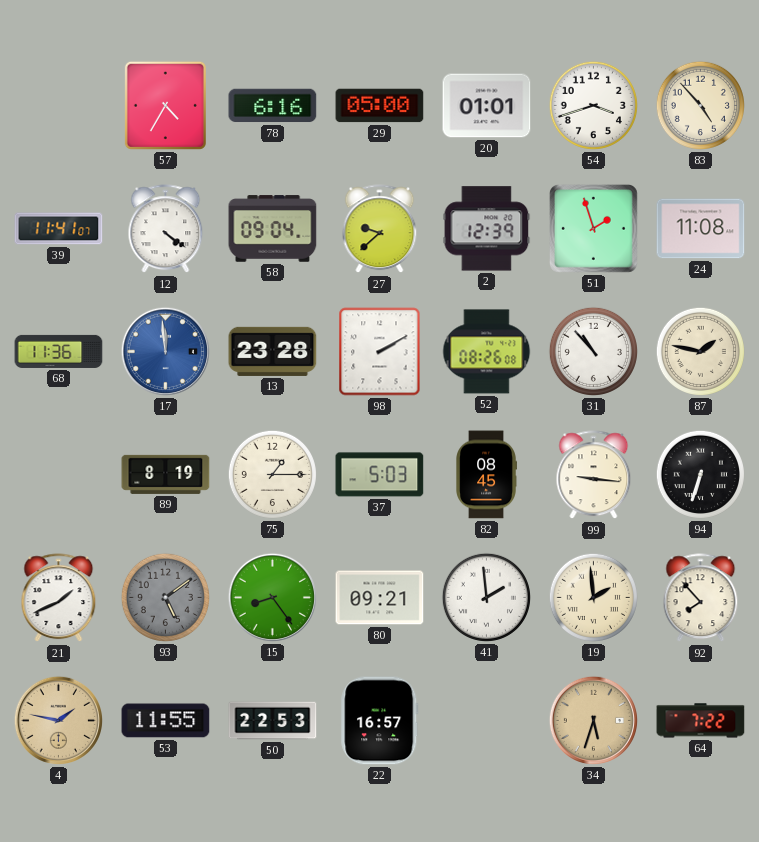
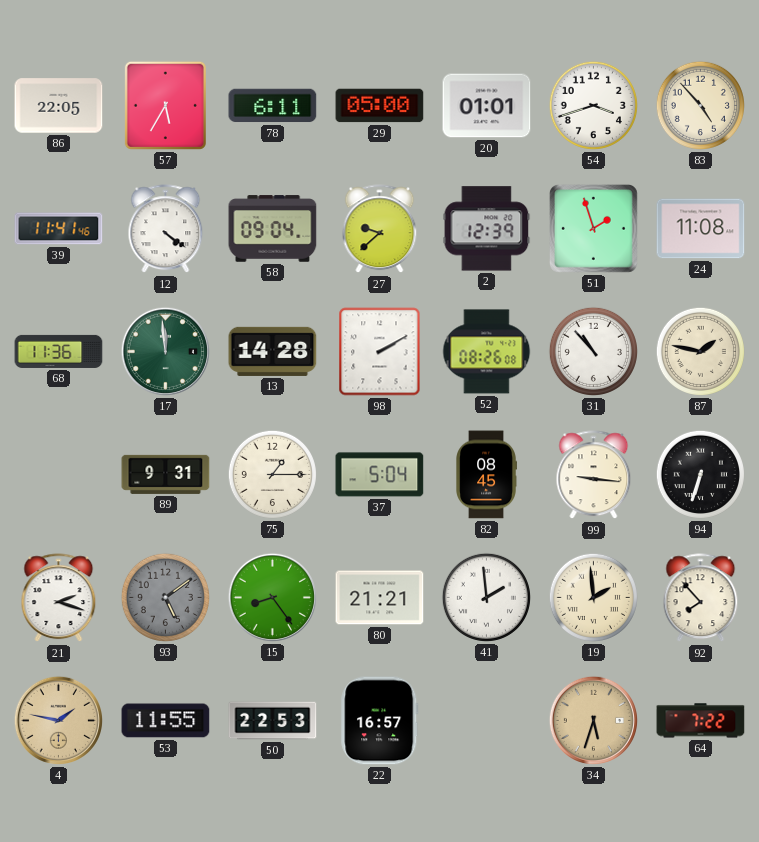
86: none -> 22:05
57: 4:35 -> 5:35
78: 6:16 -> 6:11
39: 11:41:07 -> 11:41:46
17 dial: blue -> green
13: 23:28 -> 14:28
89: 8:19 -> 9:31
37: 5:03 -> 5:04
21: 1:41 -> 2:18
80: 09:21 -> 21:21
